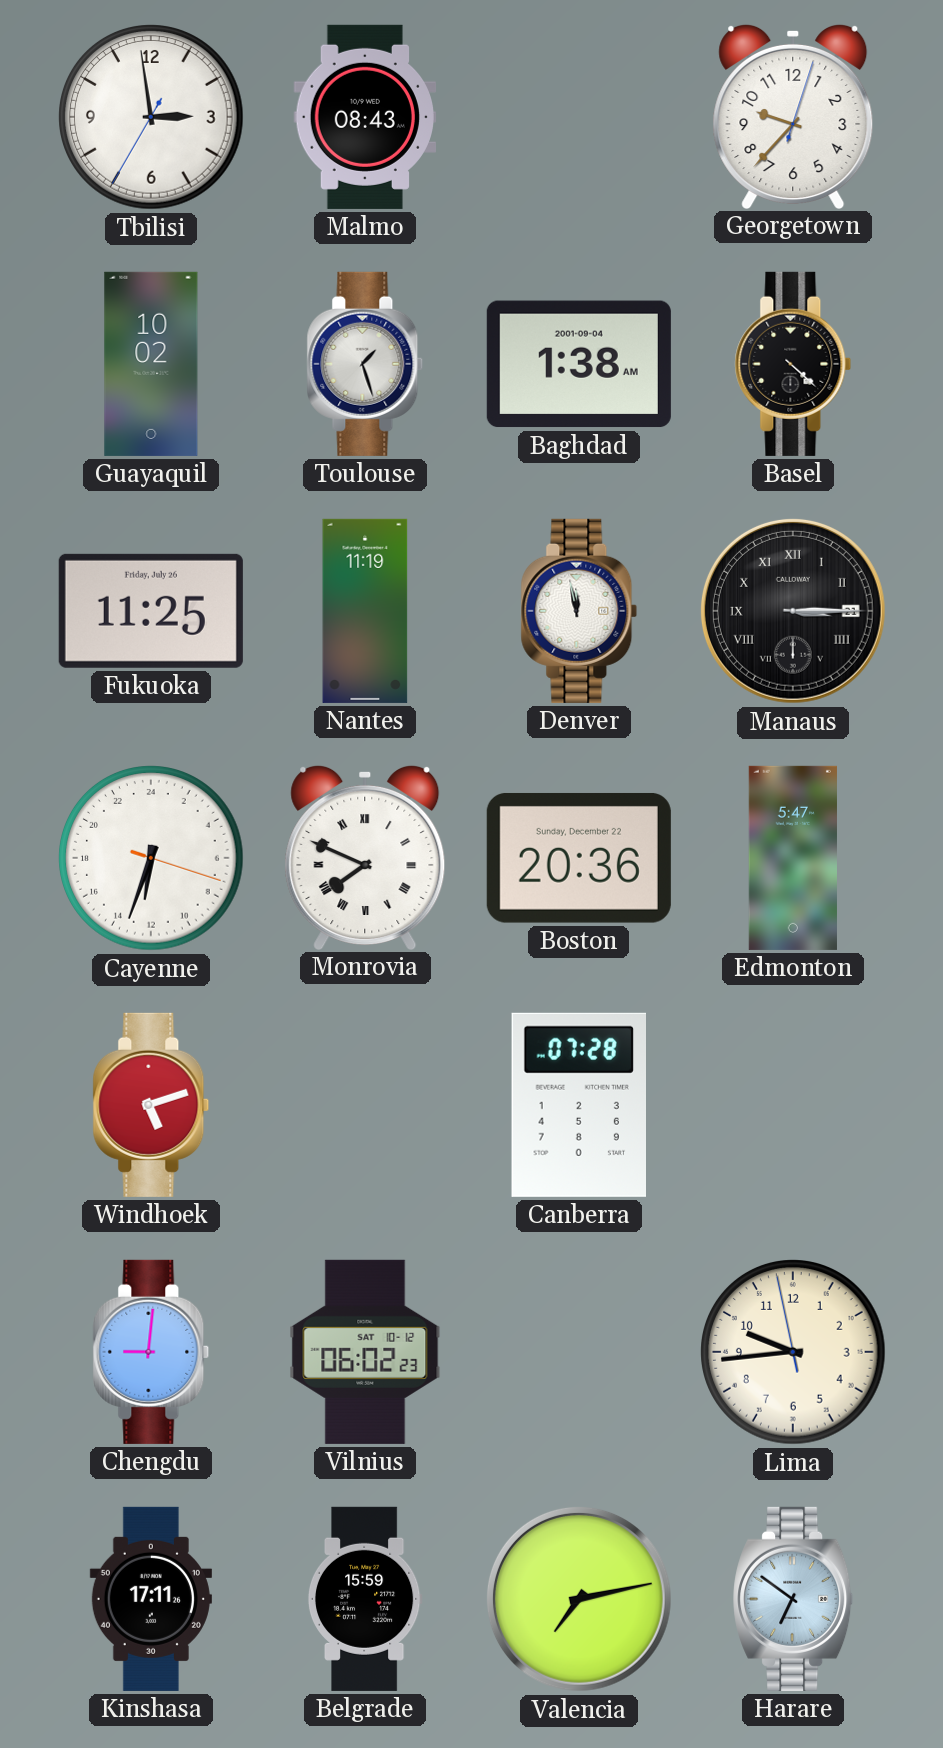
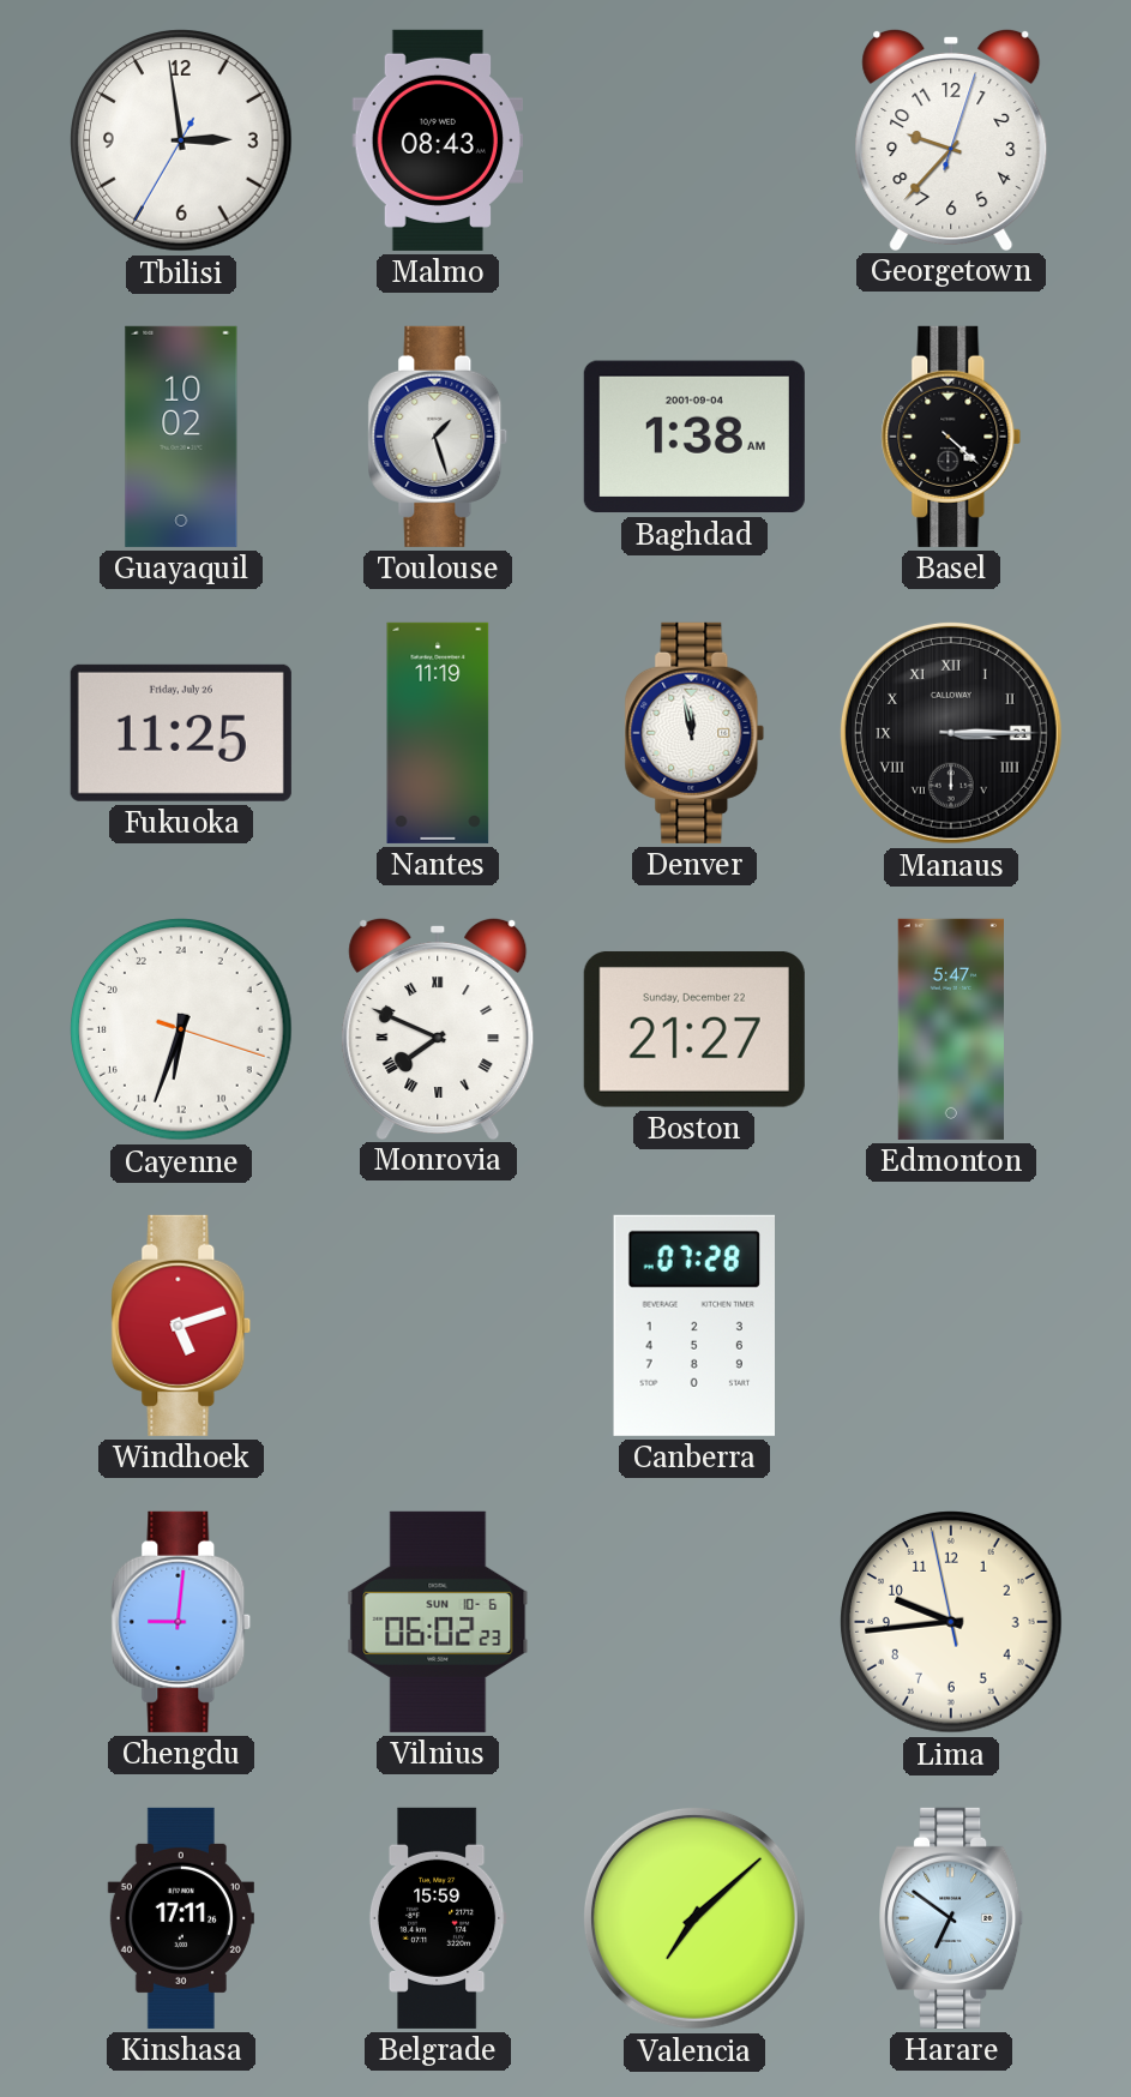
Boston: 20:36 -> 21:27
Vilnius date: SAT 10-12 -> SUN 10-6
Valencia: 7:13 -> 7:08
